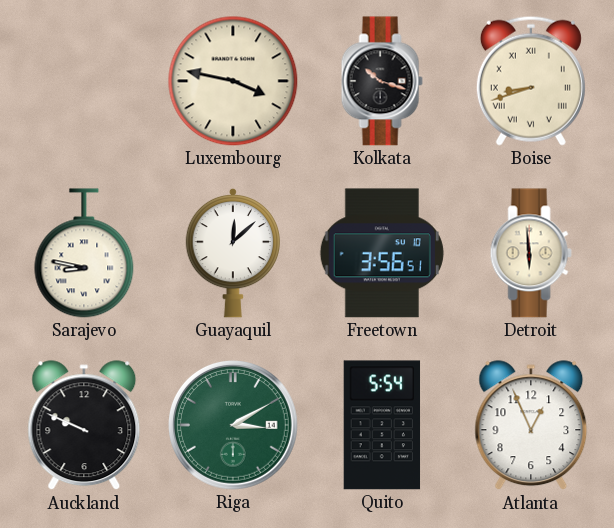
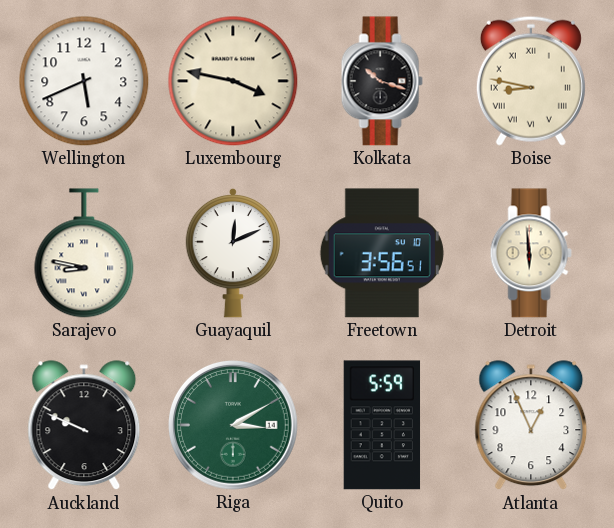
Wellington: none -> 5:41
Boise: 8:42 -> 8:47
Guayaquil: 12:08 -> 12:11
Quito: 5:54 -> 5:59
